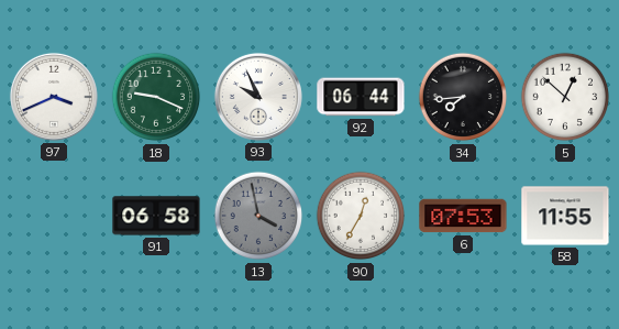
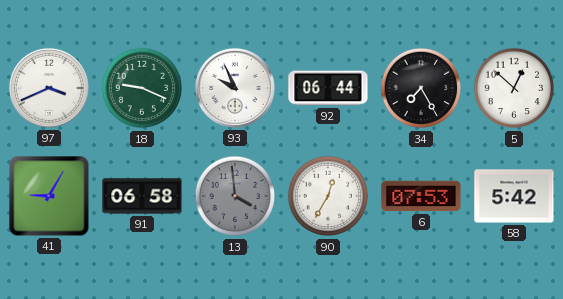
34: 7:44 -> 7:25
41: none -> 9:05
13: 3:58 -> 3:59
58: 11:55 -> 5:42
